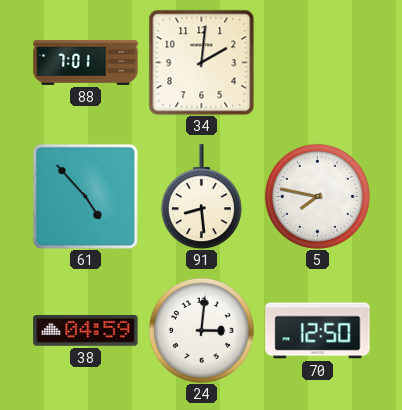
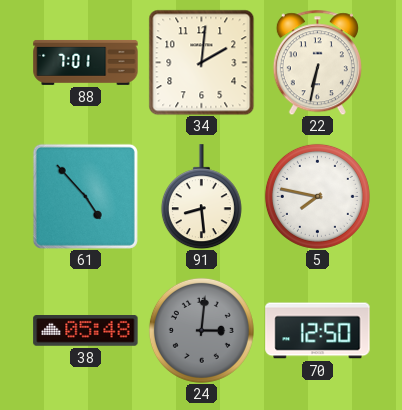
22: none -> 6:32
38: 04:59 -> 05:48
24 dial: white -> grey
